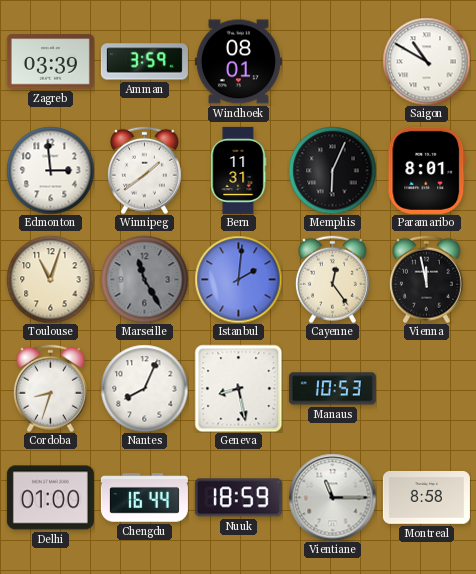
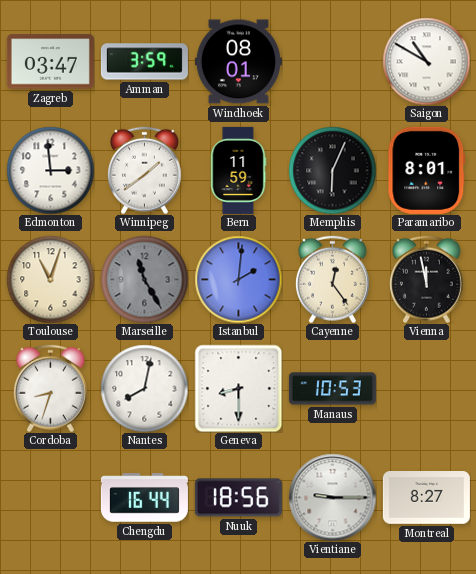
Zagreb: 03:39 -> 03:47
Bern: 11:31 -> 11:59
Nantes: 8:04 -> 8:02
Geneva: 8:28 -> 8:30
Delhi: 01:00 -> none
Nuuk: 18:59 -> 18:56
Vientiane: 11:15 -> 9:15
Montreal: 8:58 -> 8:27
